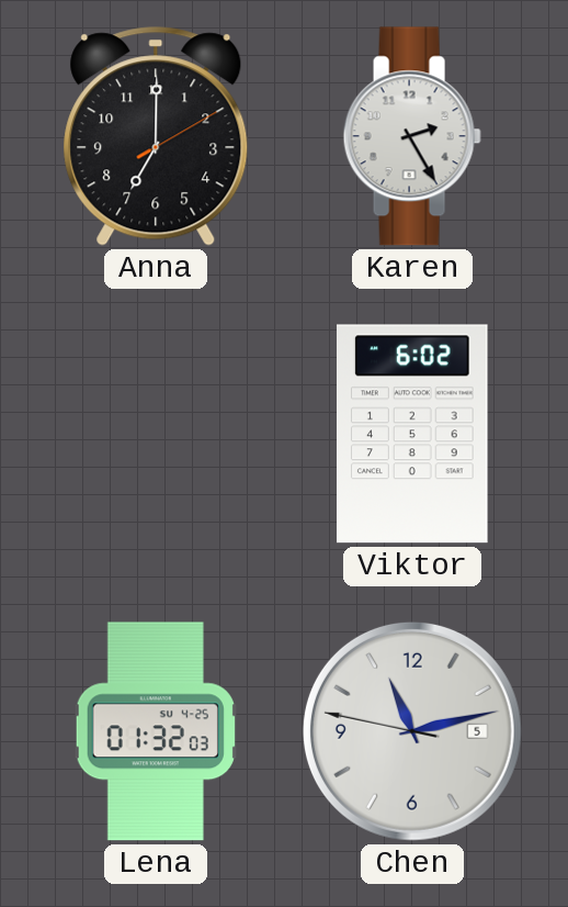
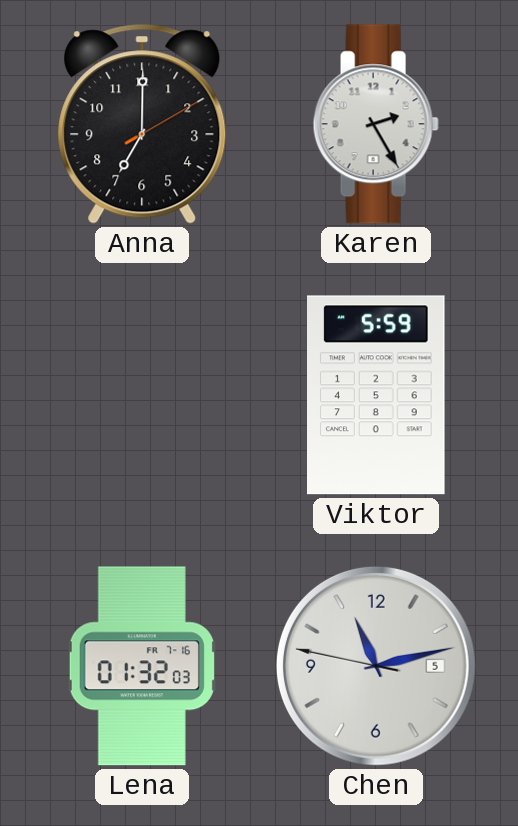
Viktor: 6:02 -> 5:59
Lena date: SU 4-25 -> FR 7-16
